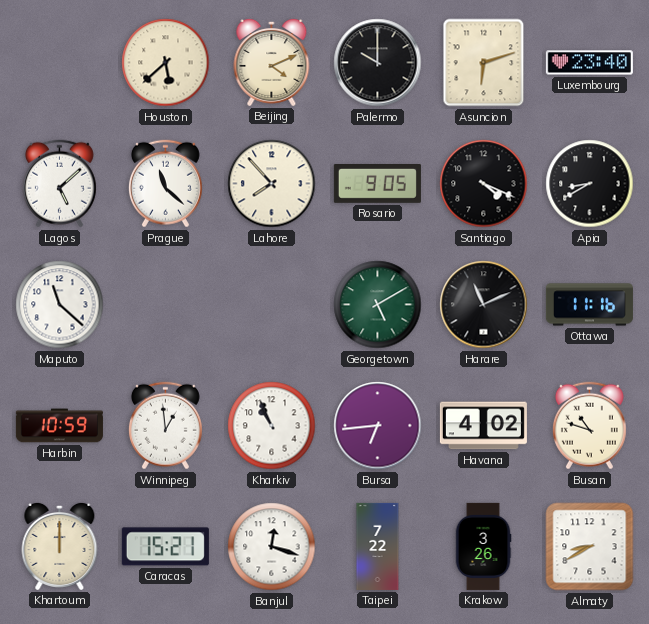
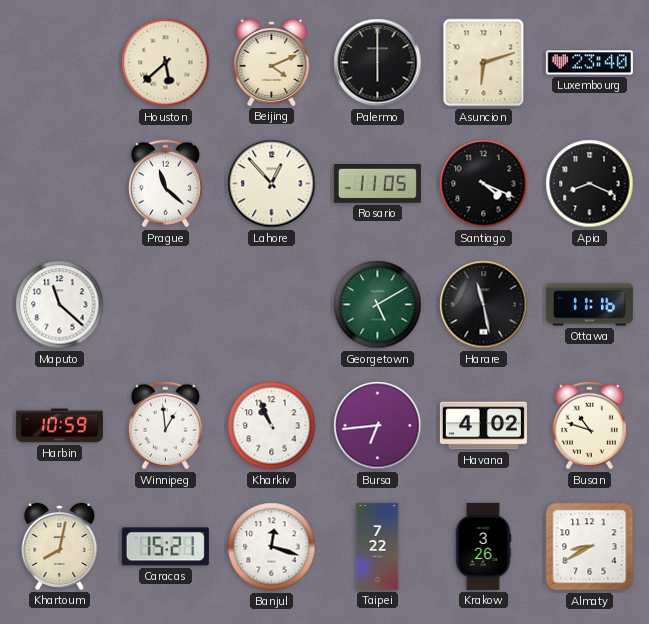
Palermo: 10:00 -> 6:00
Lagos: 5:08 -> none
Lahore: 7:53 -> 12:53
Rosario: 9:05 -> 11:05
Apia: 8:40 -> 8:19
Harare: 11:11 -> 11:28
Khartoum: 12:00 -> 8:02
